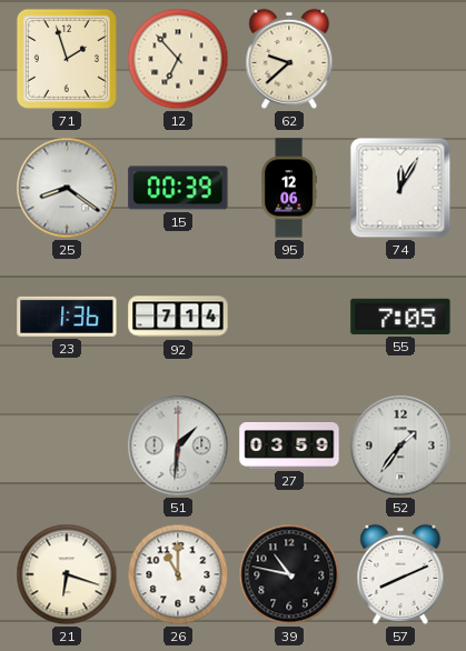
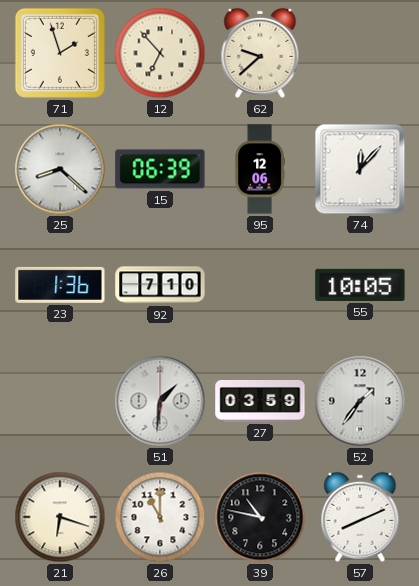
25: 8:21 -> 8:22
15: 00:39 -> 06:39
74: 12:05 -> 12:07
92: 7:14 -> 7:10
55: 7:05 -> 10:05
